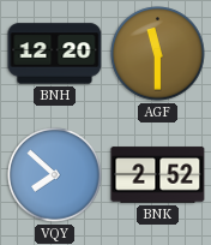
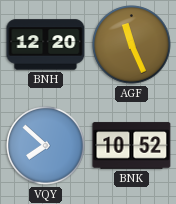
AGF: 11:30 -> 11:26
BNK: 2:52 -> 10:52
